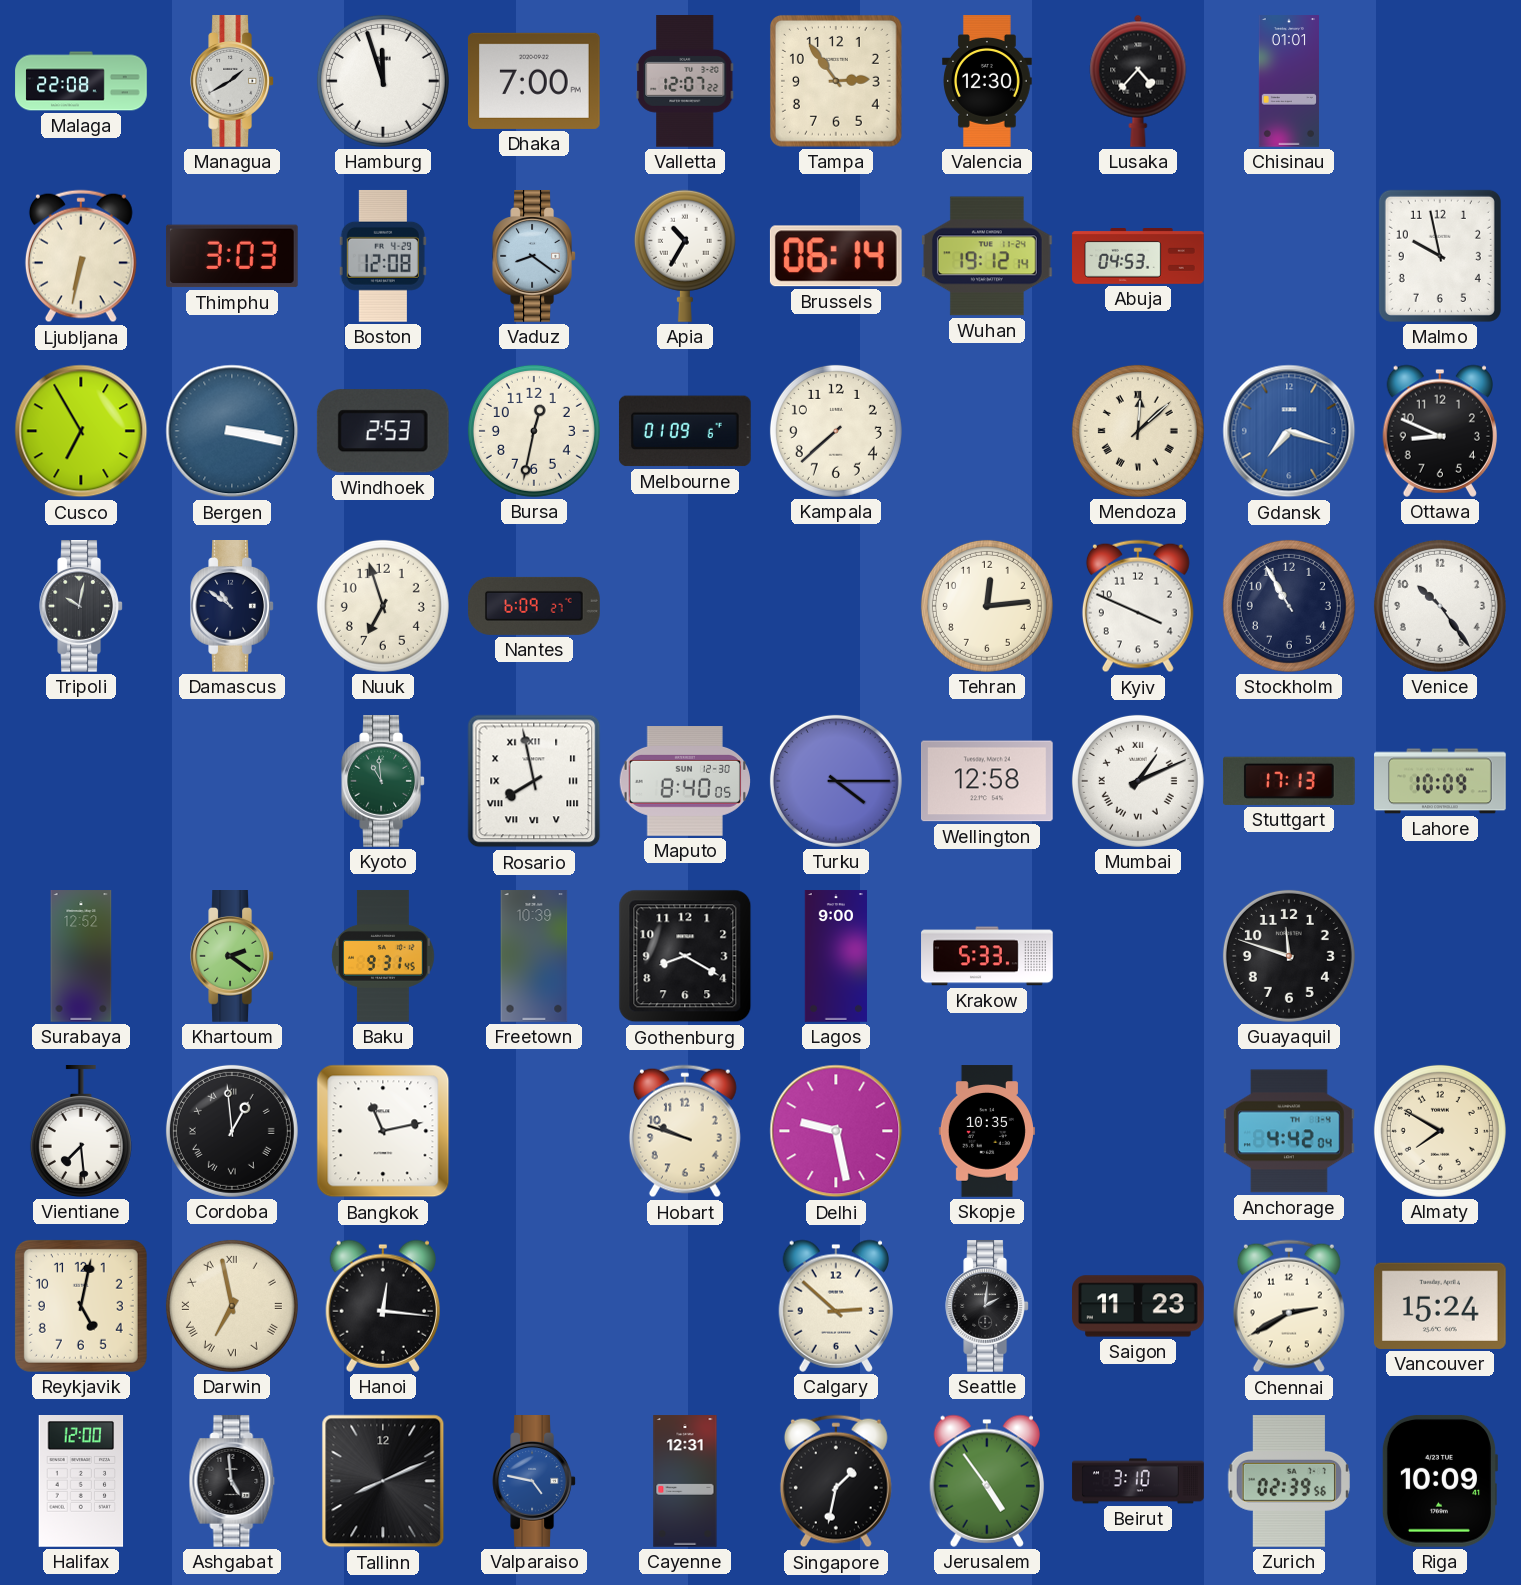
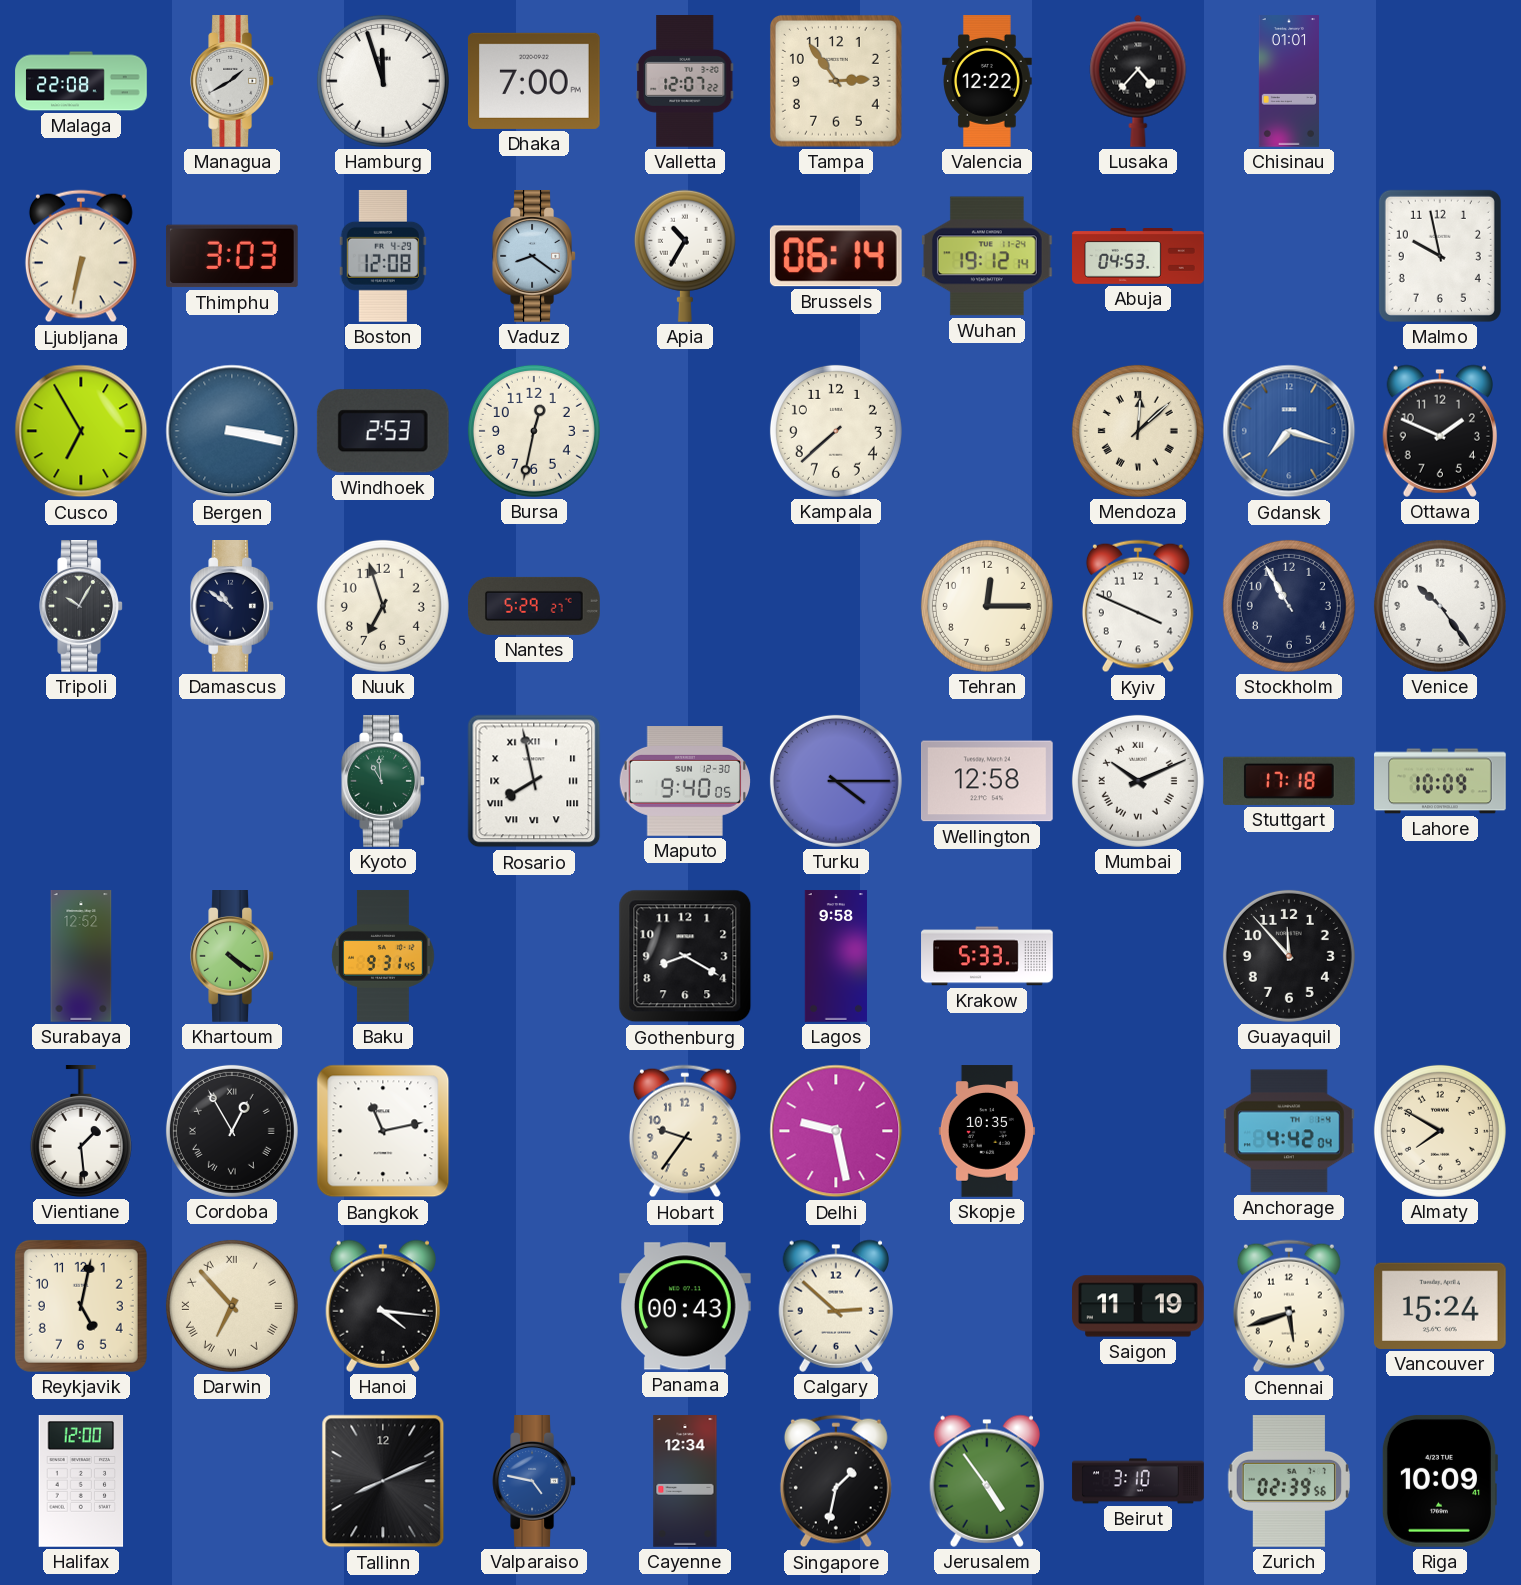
Valencia: 12:30 -> 12:22
Melbourne: 01:09 -> none
Ottawa: 8:49 -> 1:49
Tripoli: 10:02 -> 10:05
Nantes: 6:09 -> 5:29
Tehran: 12:14 -> 12:15
Maputo: 8:40 -> 9:40
Mumbai: 1:11 -> 10:11
Stuttgart: 17:13 -> 17:18
Khartoum: 2:21 -> 4:21
Freetown: 10:39 -> none
Lagos: 9:00 -> 9:58
Guayaquil: 11:48 -> 11:53
Vientiane: 7:29 -> 1:29
Cordoba: 12:59 -> 12:55
Hobart: 9:48 -> 9:36
Darwin: 6:58 -> 6:53
Hanoi: 12:16 -> 4:16
Panama: none -> 00:43
Seattle: 2:01 -> none
Saigon: 11:23 -> 11:19
Chennai: 2:40 -> 5:42
Ashgabat: 4:59 -> none
Cayenne: 12:31 -> 12:34
